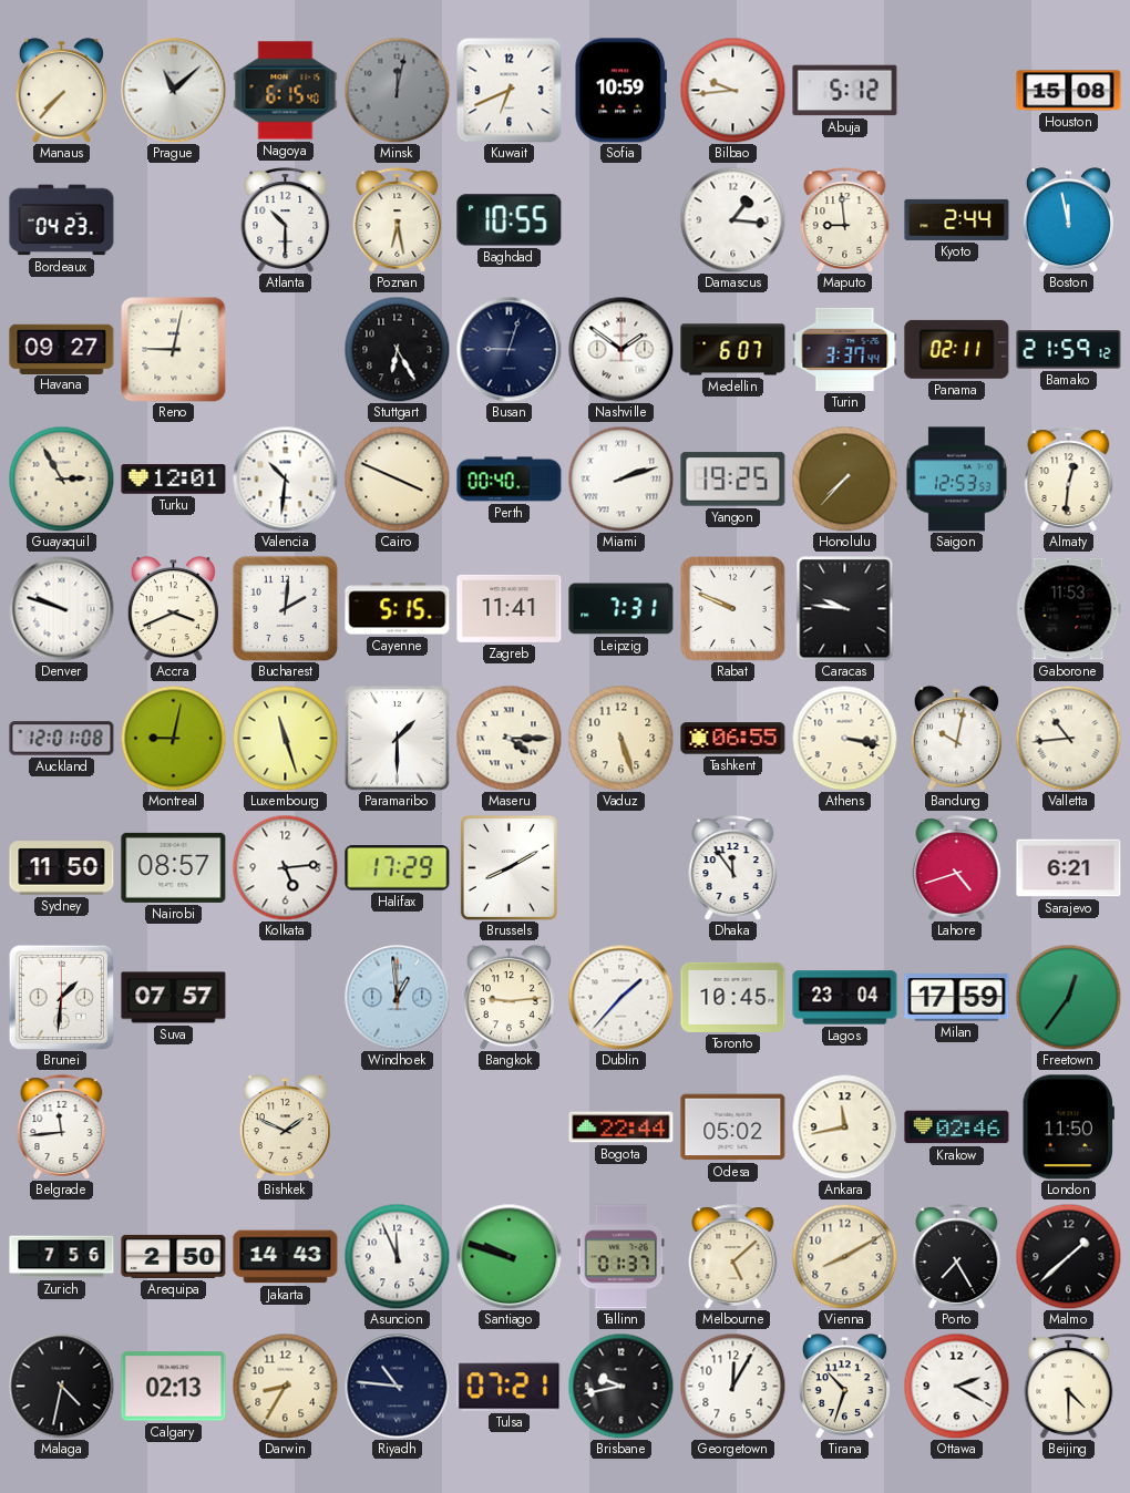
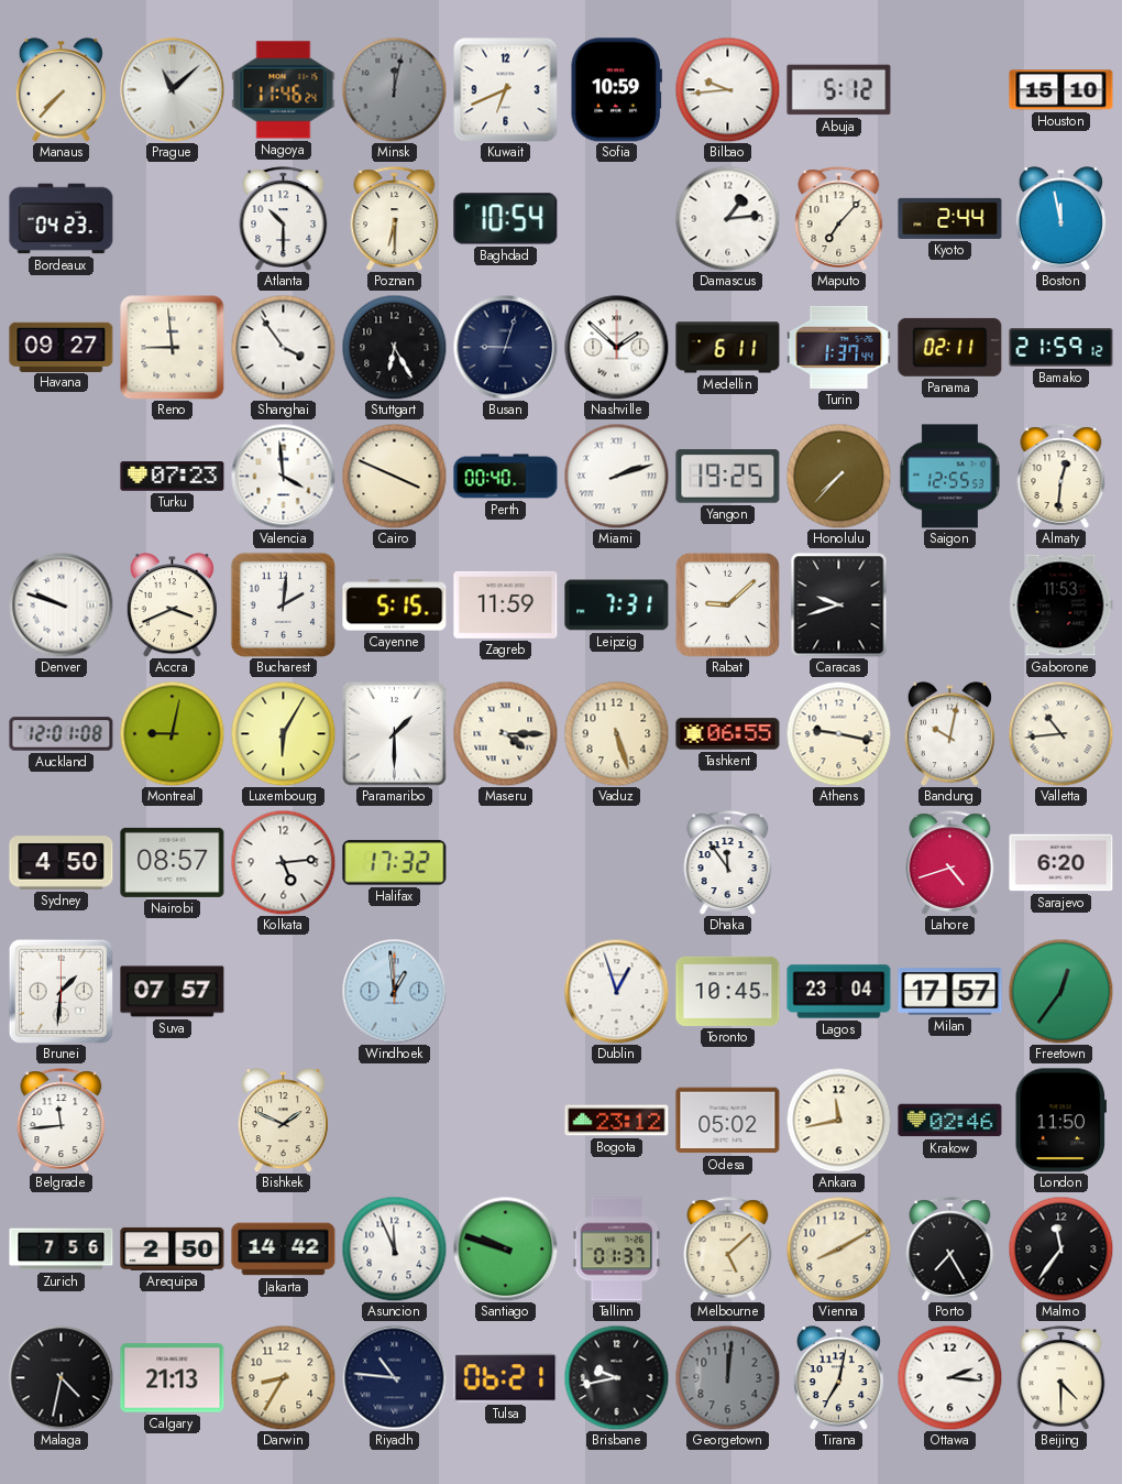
Nagoya: 6:15 -> 11:46
Houston: 15:08 -> 15:10
Poznan: 6:28 -> 6:30
Baghdad: 10:55 -> 10:54
Damascus: 1:16 -> 1:14
Maputo: 8:59 -> 7:07
Reno: 9:02 -> 8:59
Shanghai: none -> 3:54
Nashville: 1:51 -> 1:52
Medellin: 6:07 -> 6:11
Turin: 3:37 -> 1:37
Guayaquil: 2:55 -> none
Turku: 12:01 -> 07:23
Valencia: 10:31 -> 3:59
Saigon: 12:53 -> 12:55
Zagreb: 11:41 -> 11:59
Rabat: 9:49 -> 9:08
Caracas: 9:46 -> 9:42
Luxembourg: 11:27 -> 6:05
Athens: 3:17 -> 9:17
Sydney: 11:50 -> 4:50
Halifax: 17:29 -> 17:32
Brussels: 8:10 -> none
Sarajevo: 6:21 -> 6:20
Bangkok: 9:14 -> none
Dublin: 1:37 -> 12:57
Milan: 17:59 -> 17:57
Bogota: 22:44 -> 23:12
Jakarta: 14:43 -> 14:42
Malmo: 1:38 -> 11:36
Calgary: 02:13 -> 21:13
Tulsa: 07:21 -> 06:21
Georgetown: 12:05 -> 12:01
Georgetown dial: white -> grey
Tirana: 10:33 -> 7:02
Ottawa: 2:20 -> 2:16
